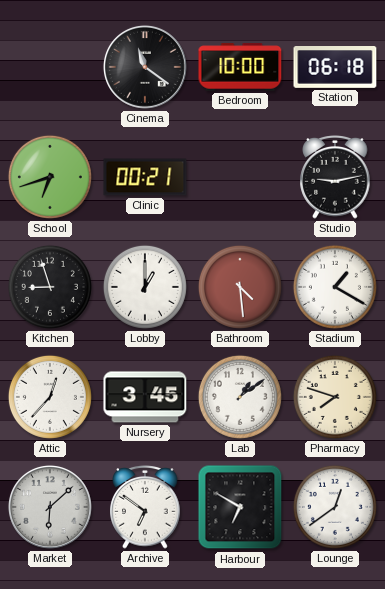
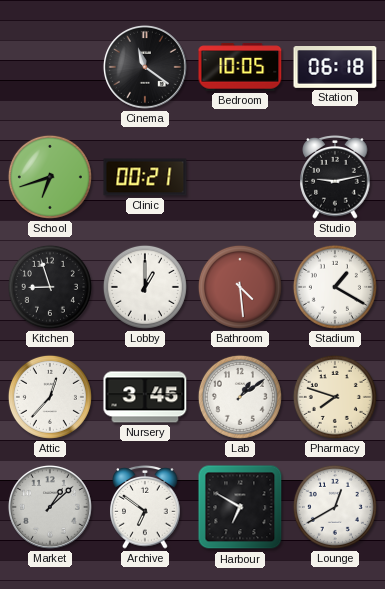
Bedroom: 10:00 -> 10:05
Market: 6:08 -> 1:08
Lounge: 12:39 -> 12:40
